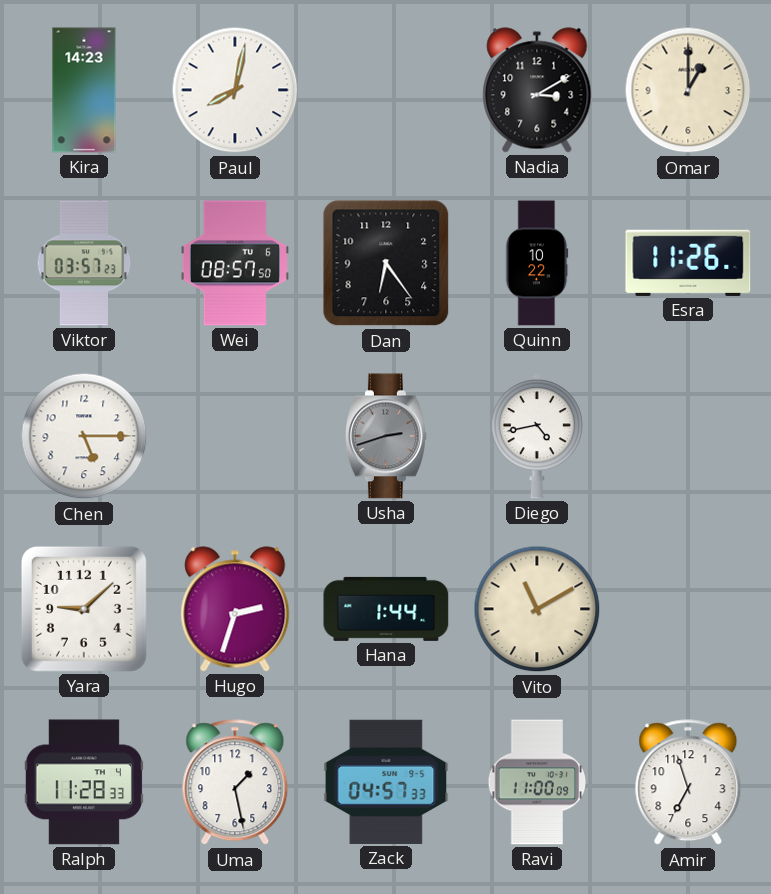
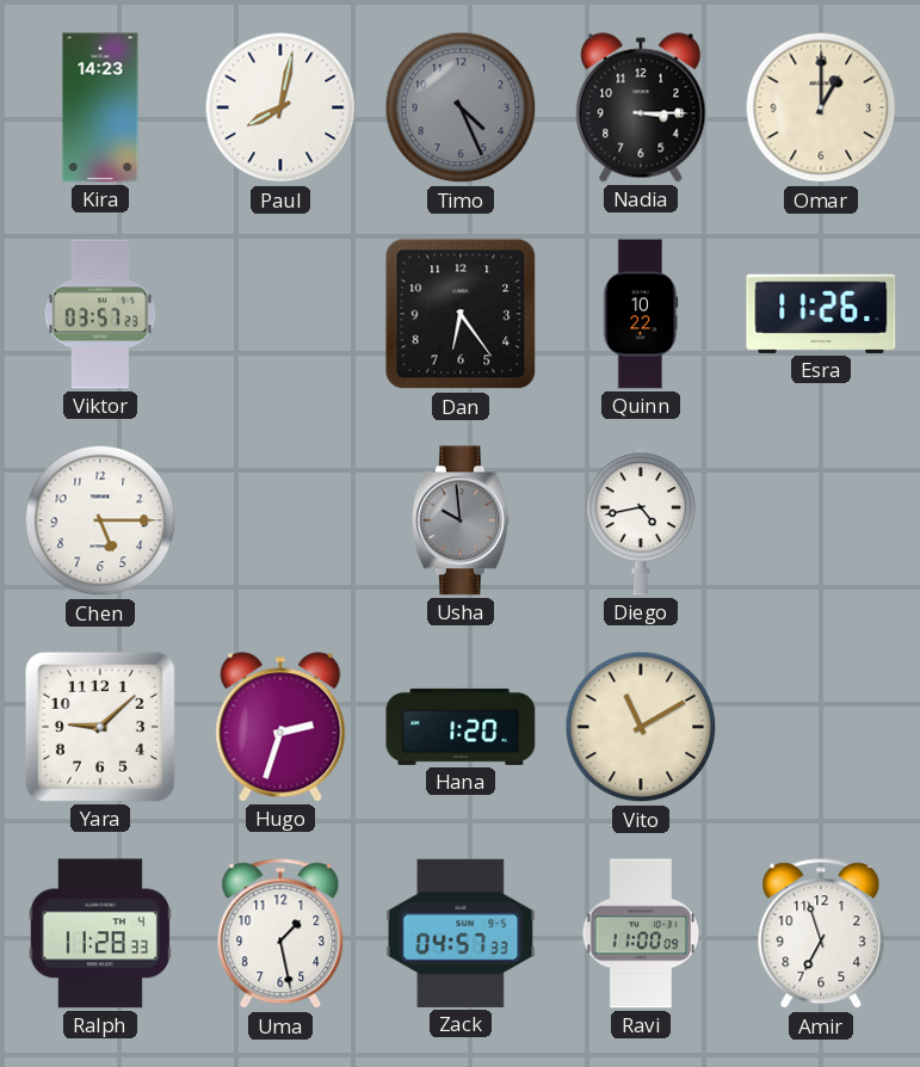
Timo: none -> 4:26
Nadia: 3:10 -> 3:15
Wei: 08:57 -> none
Usha: 2:42 -> 9:59
Hana: 1:44 -> 1:20
